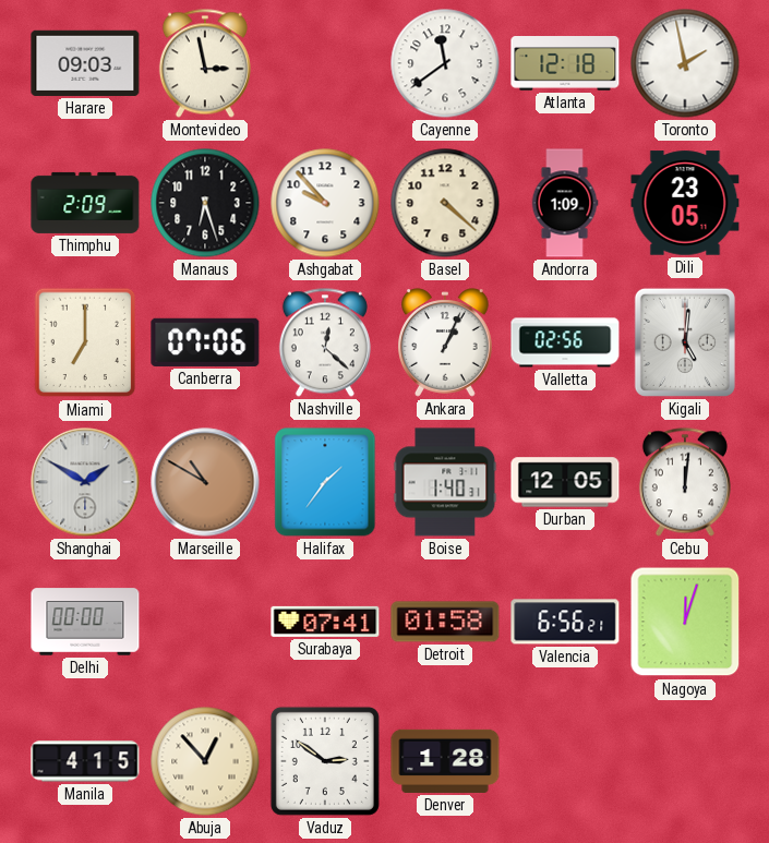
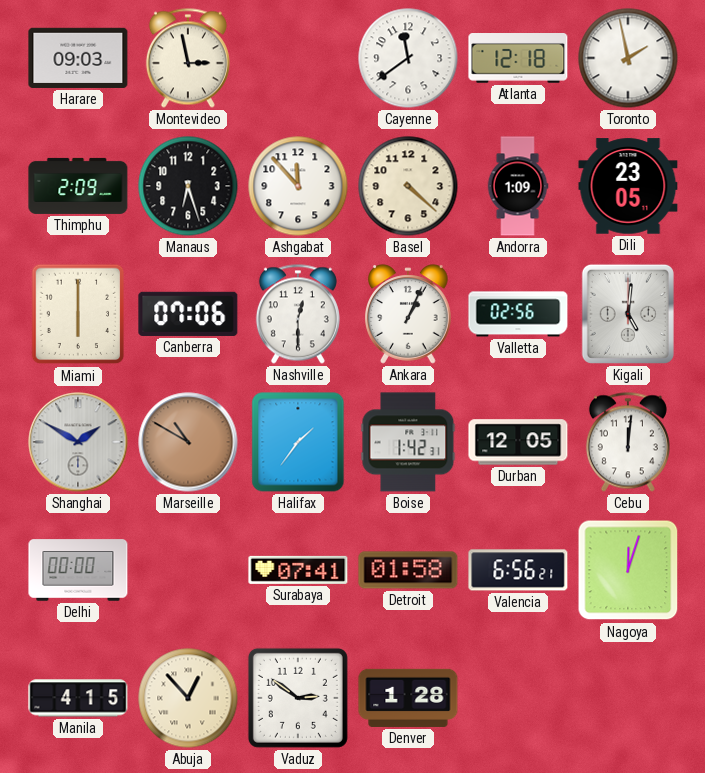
Ashgabat: 9:53 -> 11:53
Miami: 7:00 -> 6:00
Nashville: 12:22 -> 12:30
Boise: 1:40 -> 1:42
